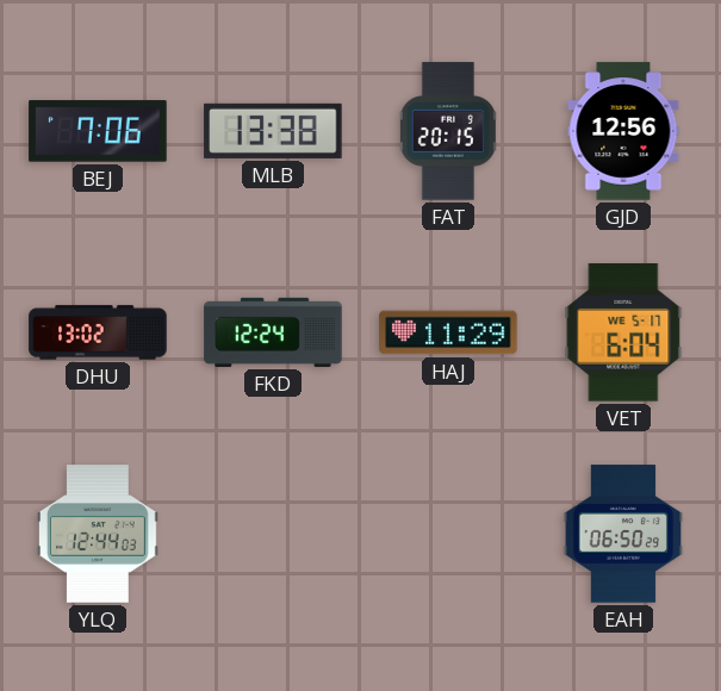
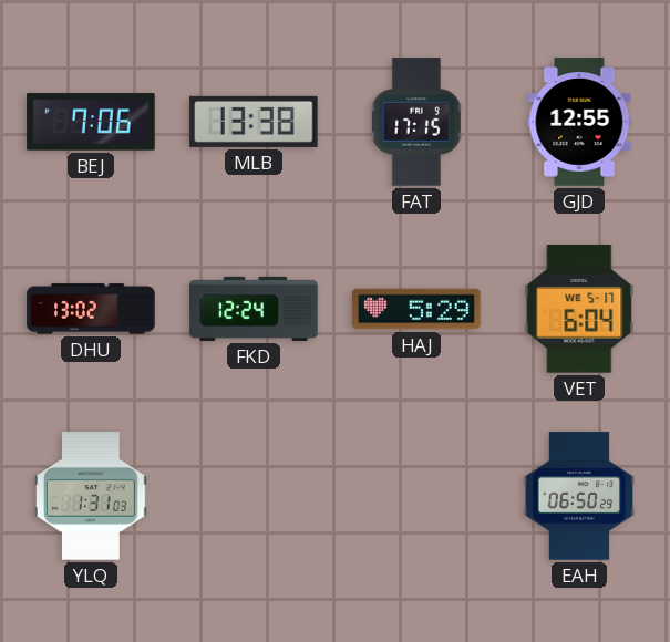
FAT: 20:15 -> 17:15
GJD: 12:56 -> 12:55
HAJ: 11:29 -> 5:29
YLQ: 12:44 -> 1:31
